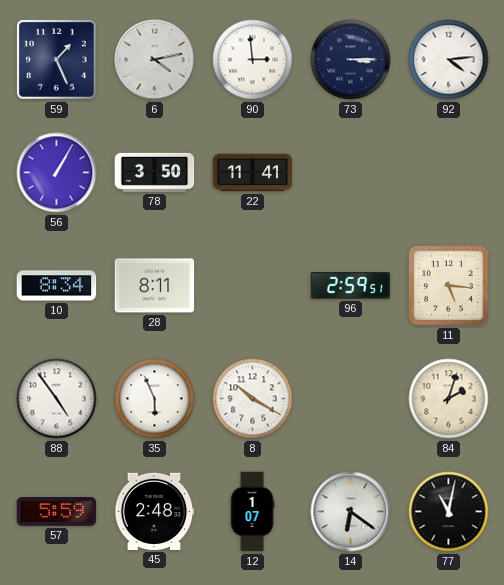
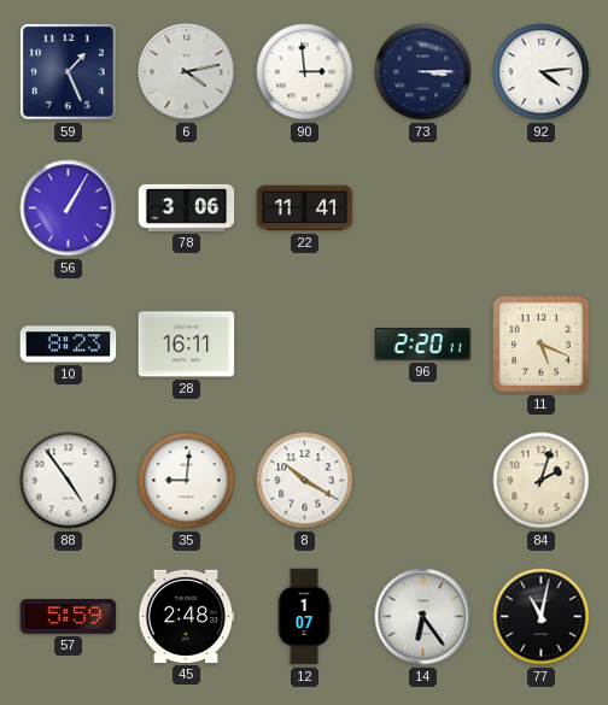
78: 3:50 -> 3:06
10: 8:34 -> 8:23
28: 8:11 -> 16:11
96: 2:59 -> 2:20
11: 5:16 -> 5:19
35: 5:56 -> 9:01
14: 6:21 -> 6:24
